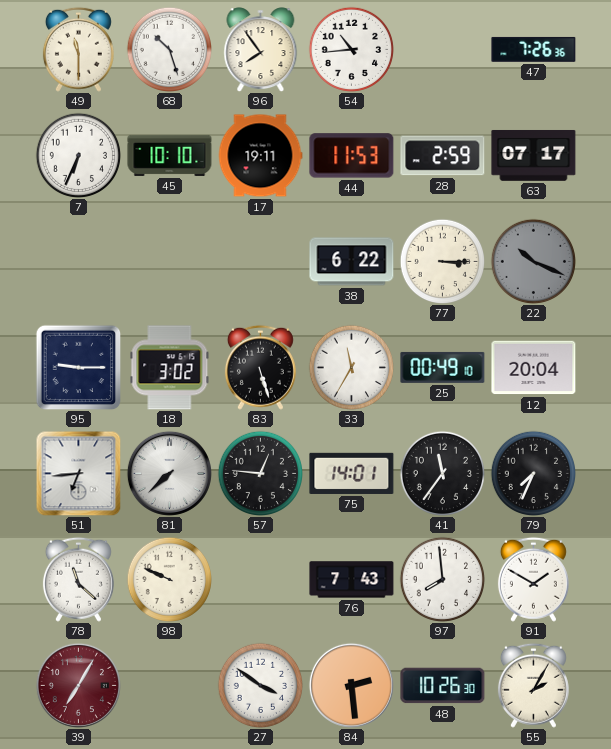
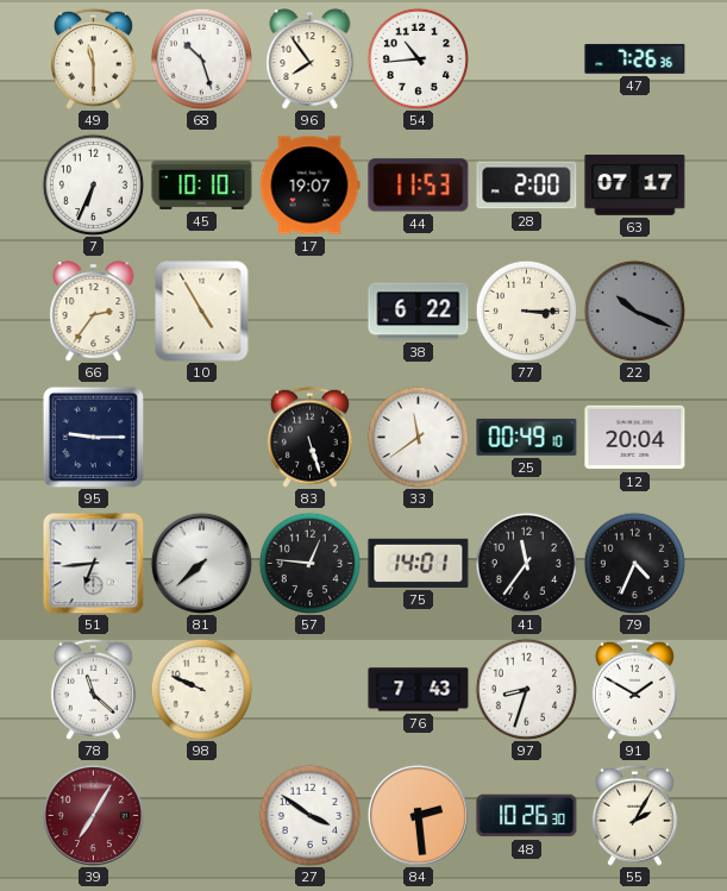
17: 19:11 -> 19:07
28: 2:59 -> 2:00
66: none -> 2:36
10: none -> 4:55
18: 3:02 -> none
33: 11:35 -> 11:39
79: 7:34 -> 4:34
97: 7:59 -> 8:33
